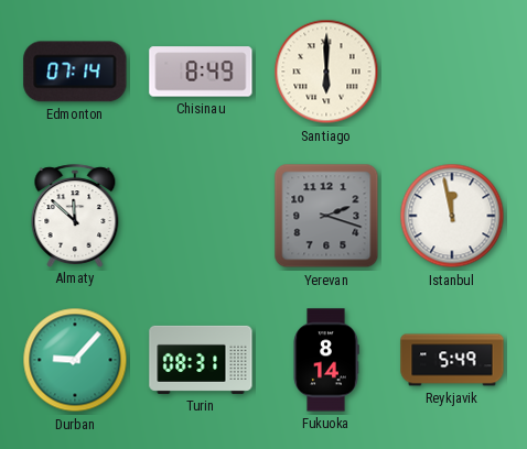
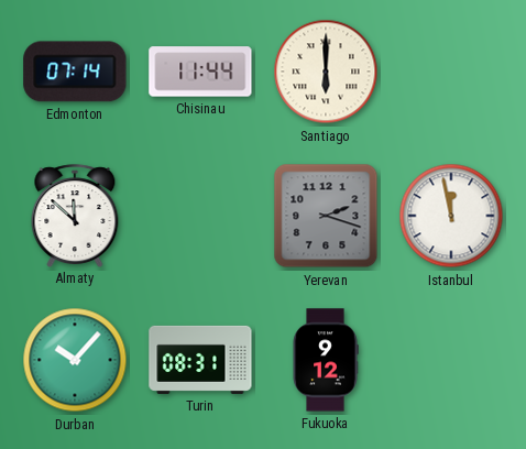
Chisinau: 8:49 -> 11:44
Durban: 9:07 -> 10:07
Fukuoka: 8:14 -> 9:12
Reykjavik: 5:49 -> none
